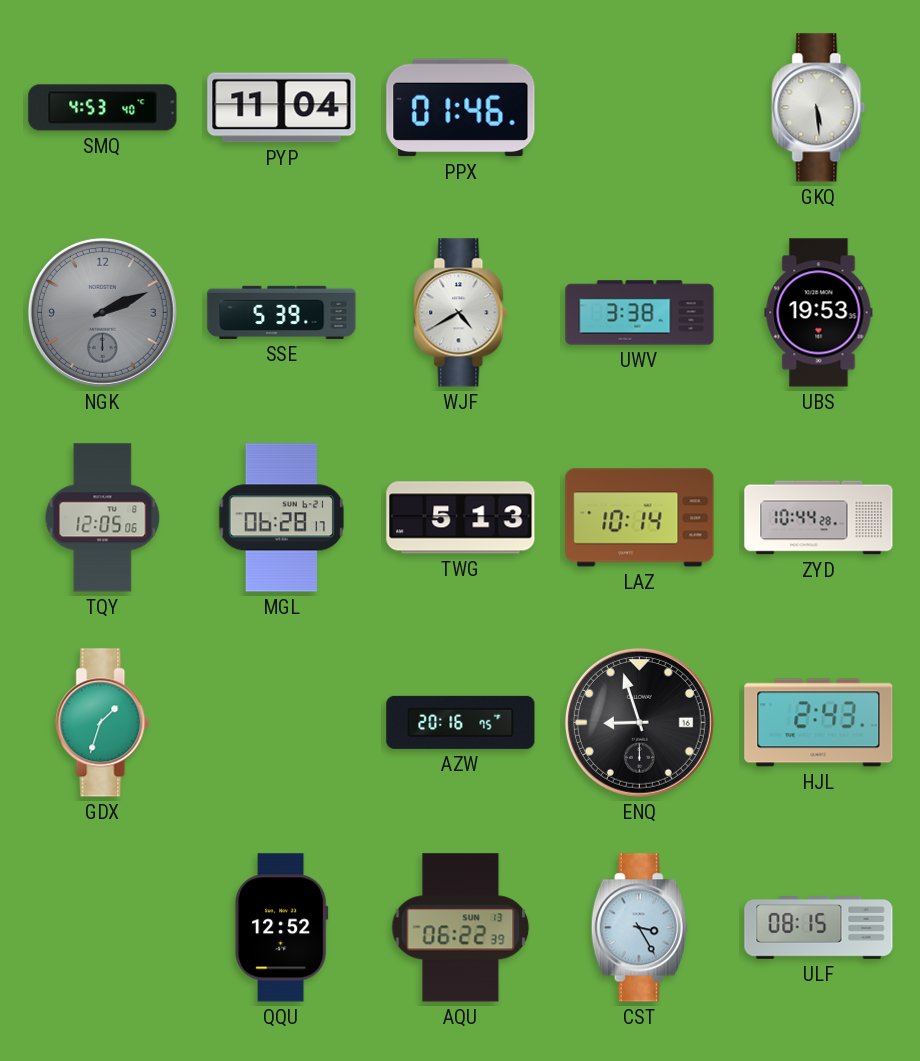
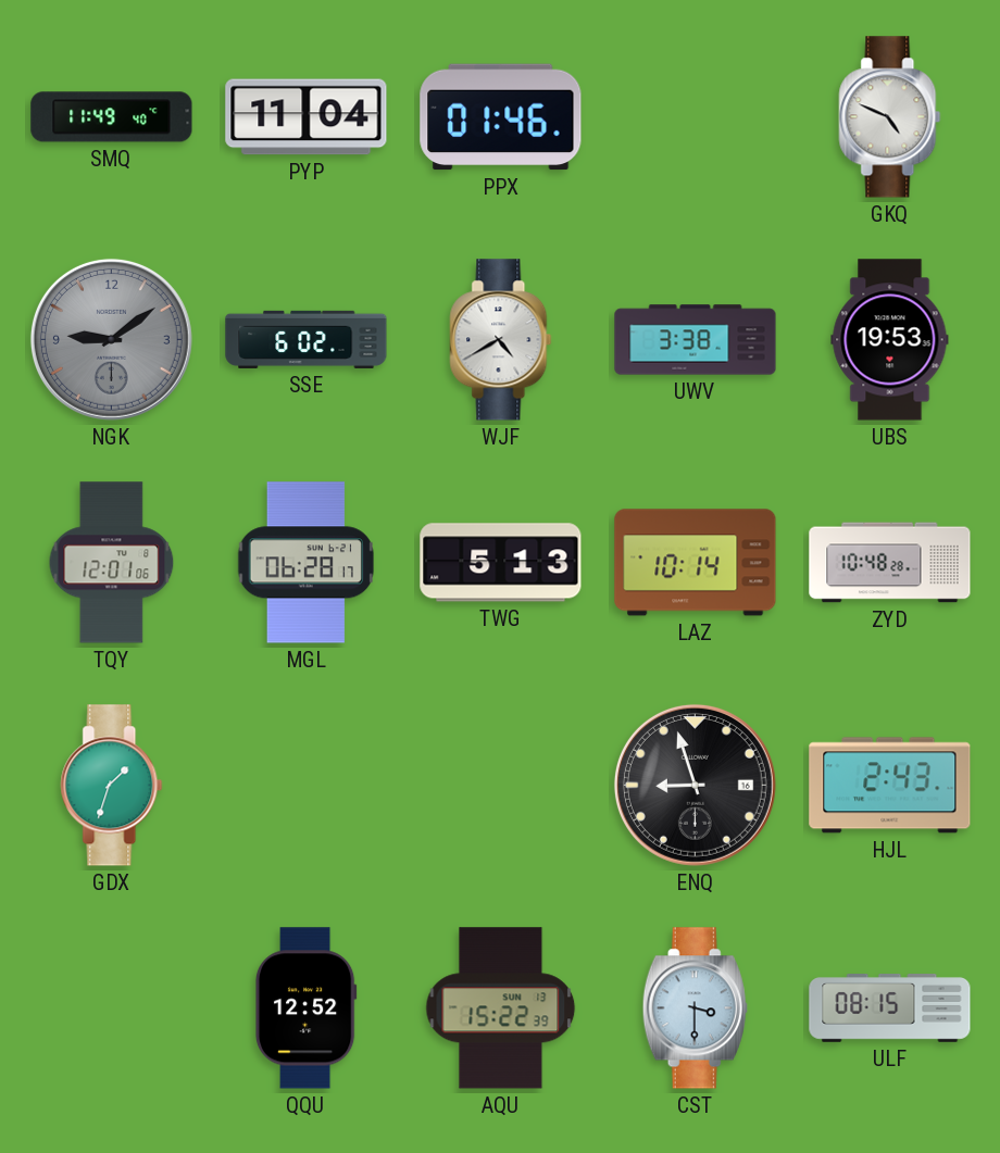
SMQ: 4:53 -> 11:49
GKQ: 5:29 -> 4:49
NGK: 2:11 -> 9:09
SSE: 5:39 -> 6:02
TQY: 12:05 -> 12:01
ZYD: 10:44 -> 10:48
AZW: 20:16 -> none
AQU: 06:22 -> 15:22
CST: 3:25 -> 3:30
